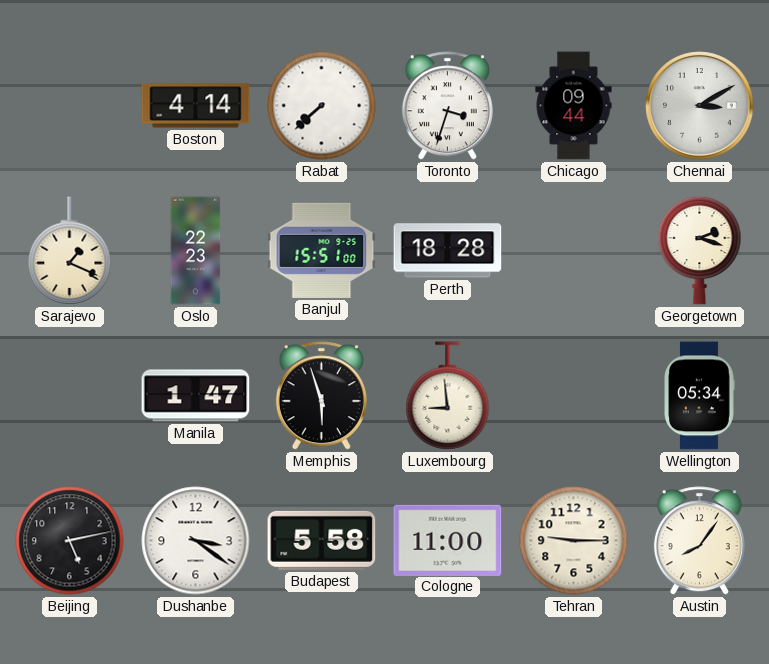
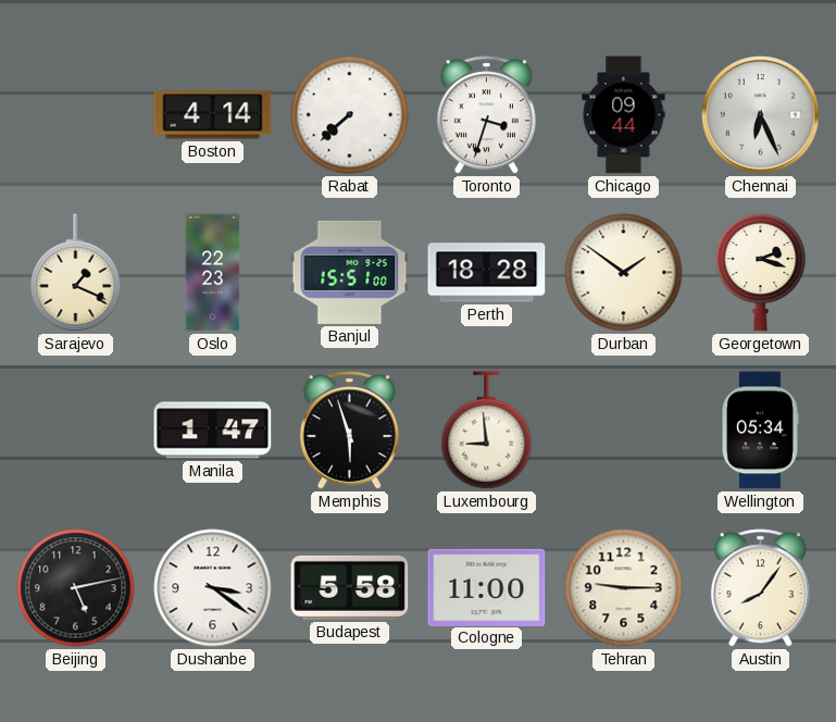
Chennai: 3:10 -> 6:26
Durban: none -> 1:51
